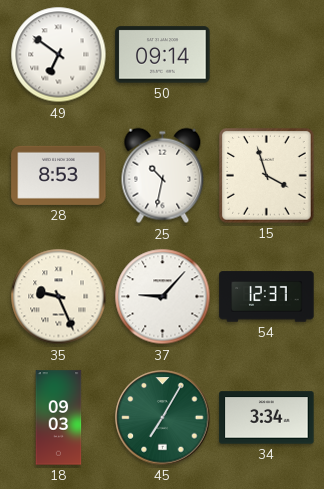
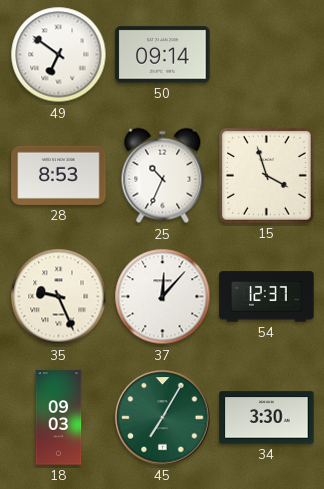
25: 10:32 -> 10:34
37: 9:07 -> 12:07
34: 3:34 -> 3:30
